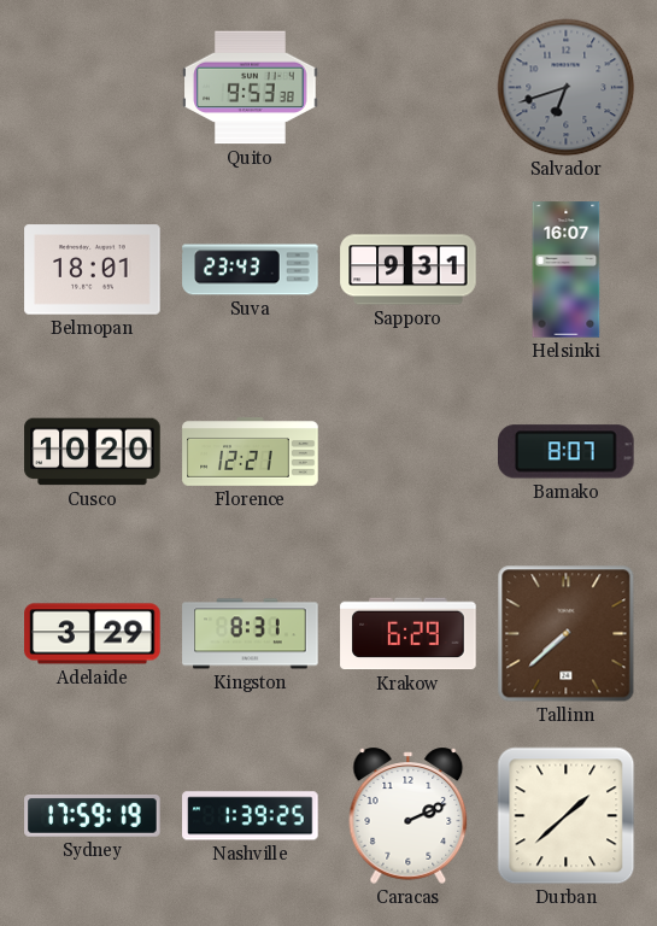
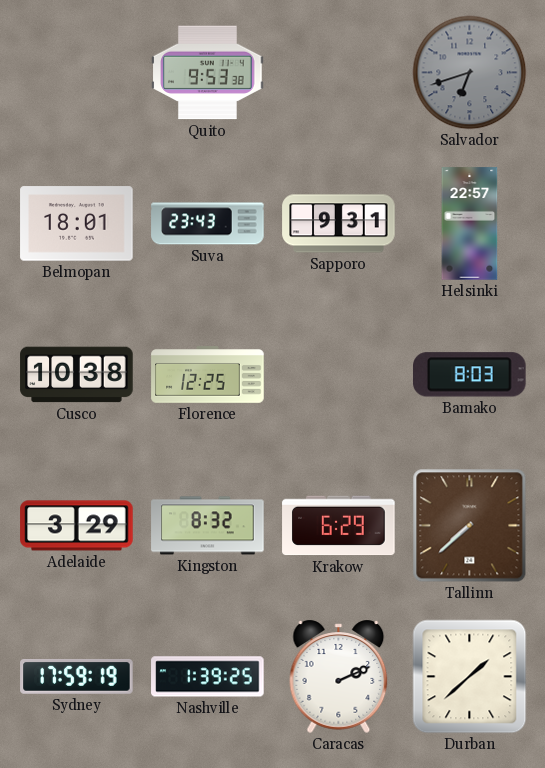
Helsinki: 16:07 -> 22:57
Cusco: 10:20 -> 10:38
Florence: 12:21 -> 12:25
Bamako: 8:07 -> 8:03
Kingston: 8:31 -> 8:32
